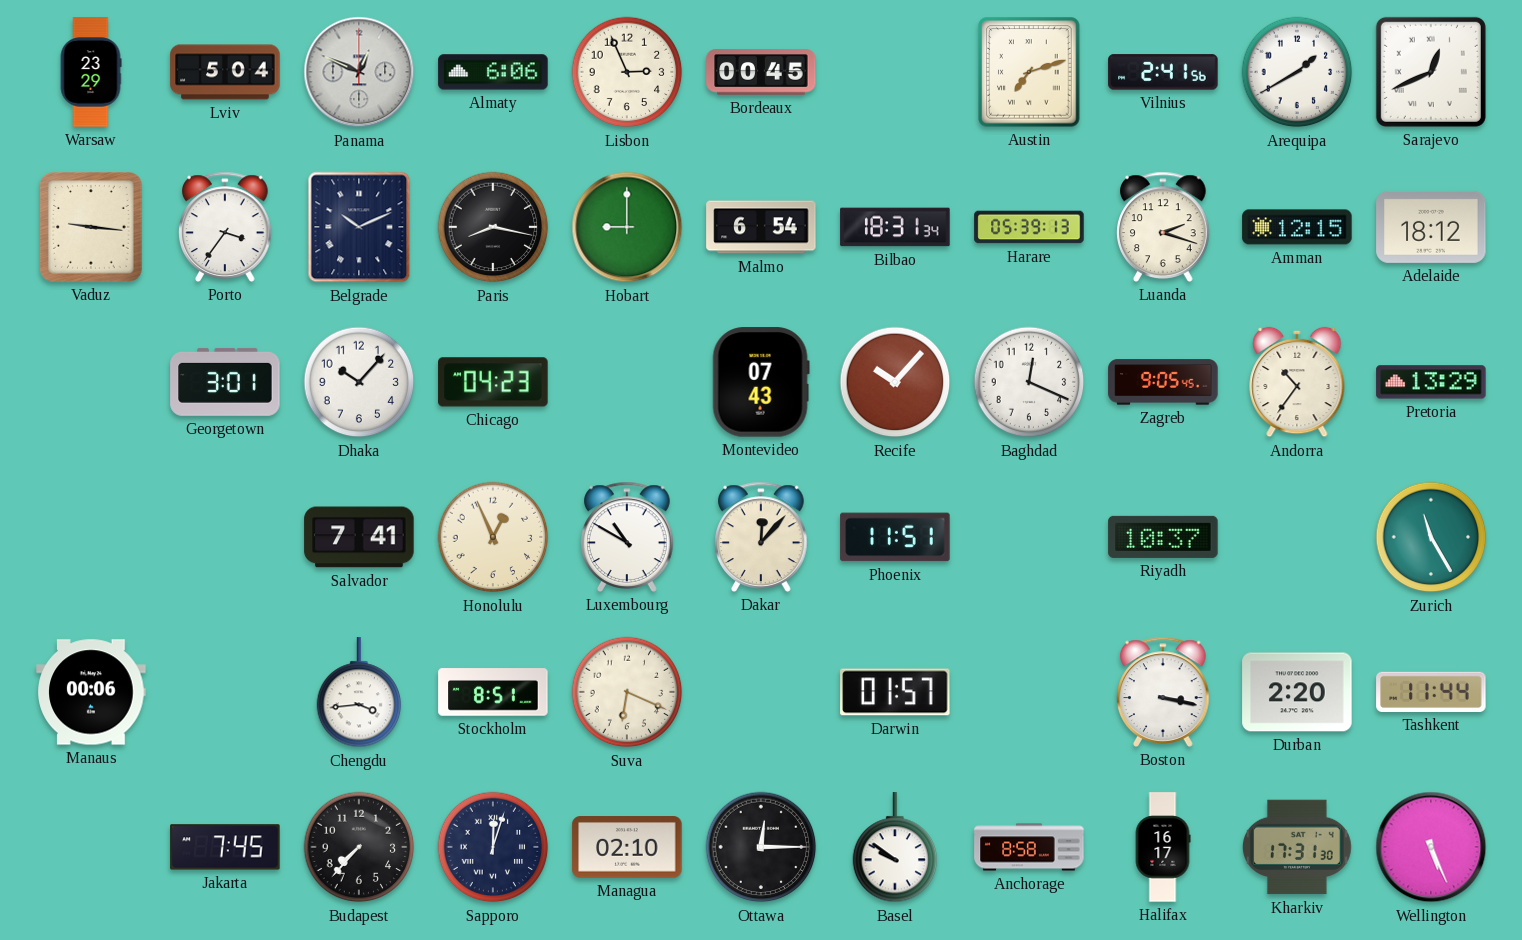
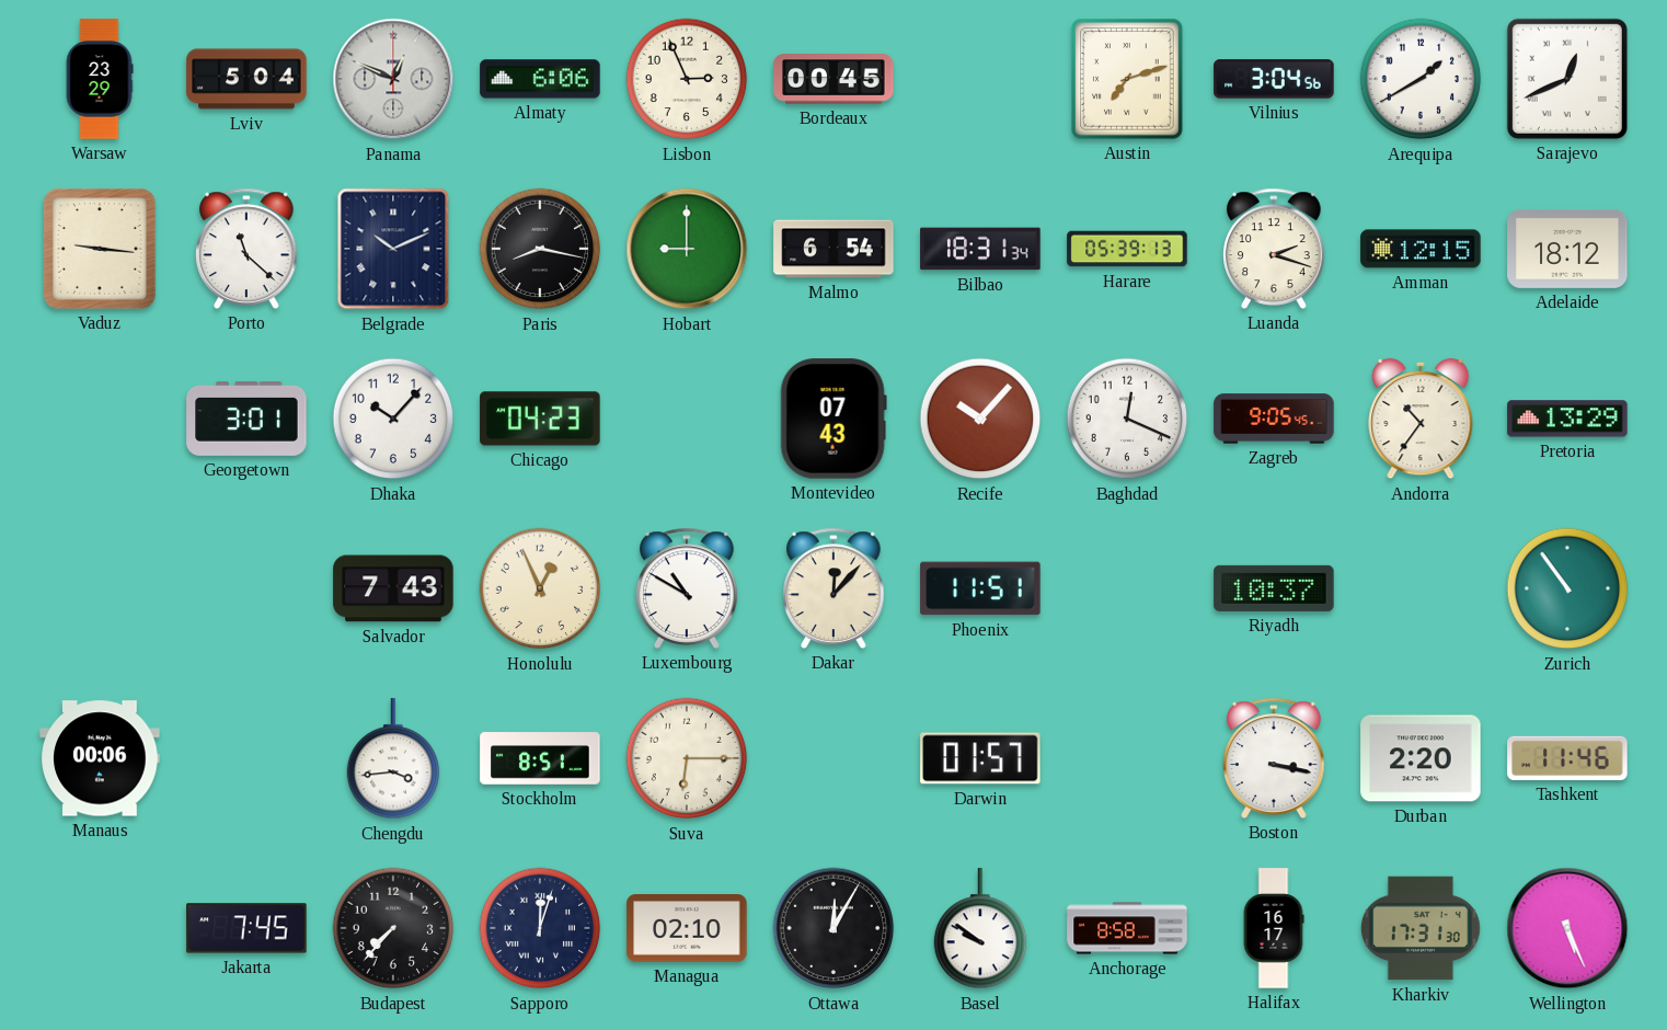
Vilnius: 2:41 -> 3:04
Porto: 3:36 -> 11:22
Salvador: 7:41 -> 7:43
Zurich: 11:25 -> 10:54
Suva: 6:19 -> 6:15
Tashkent: 11:44 -> 11:46
Ottawa: 12:15 -> 12:05
